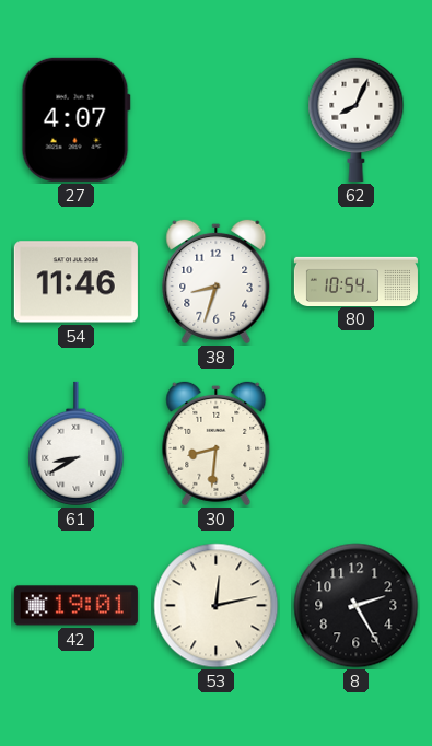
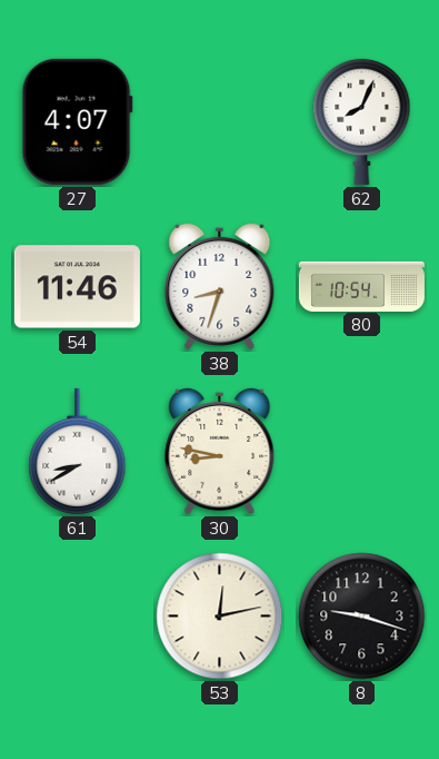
30: 8:31 -> 8:47
42: 19:01 -> none
8: 2:25 -> 9:18
